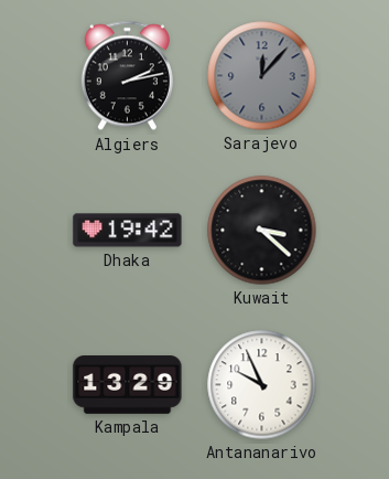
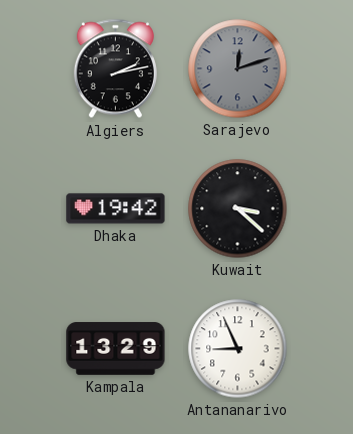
Sarajevo: 12:07 -> 12:12
Antananarivo: 9:56 -> 8:56
